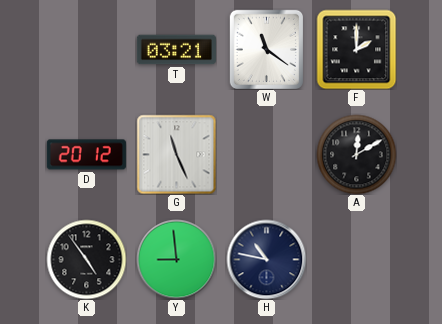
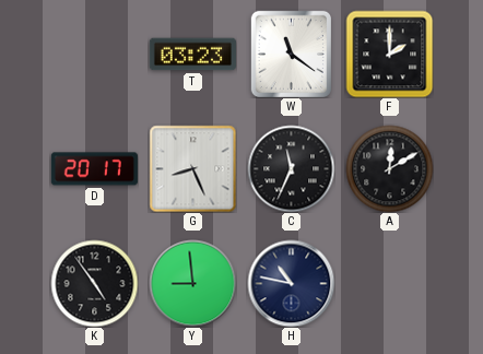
T: 03:21 -> 03:23
D: 20:12 -> 20:17
G: 11:26 -> 8:26
C: none -> 11:34
